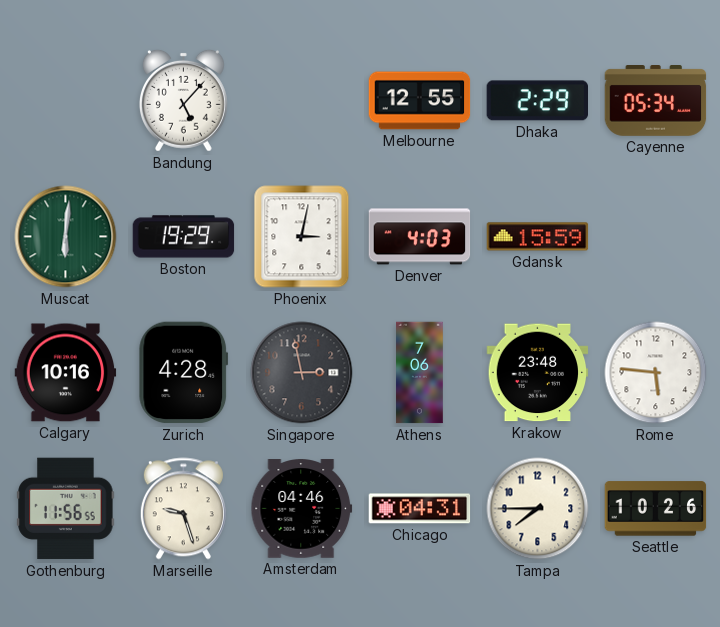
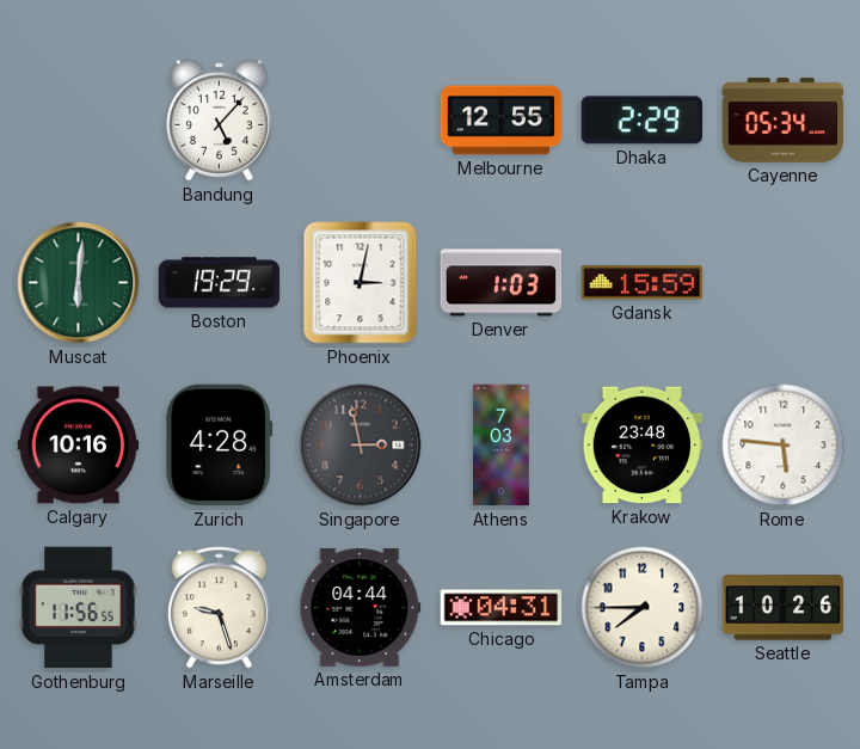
Denver: 4:03 -> 1:03
Athens: 7:06 -> 7:03
Amsterdam: 04:46 -> 04:44
